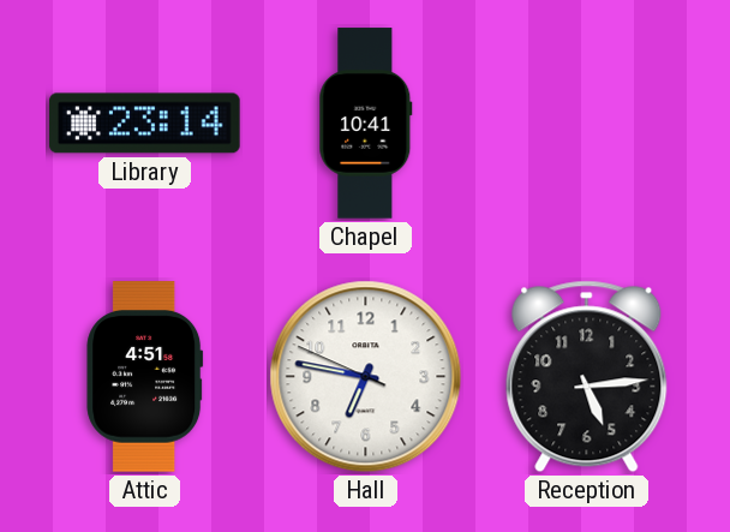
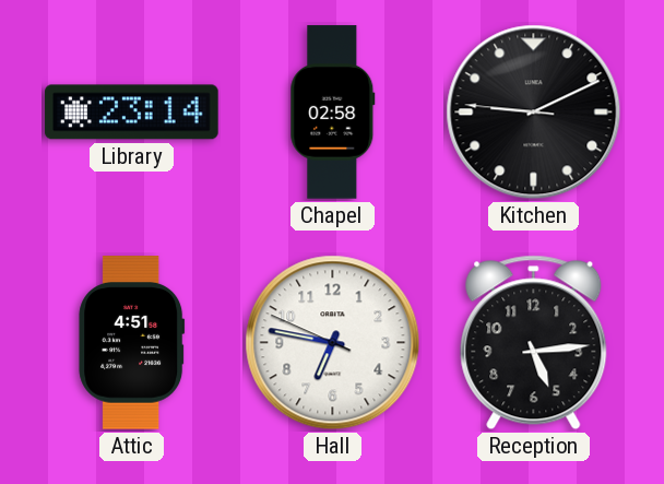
Chapel: 10:41 -> 02:58
Kitchen: none -> 9:10
